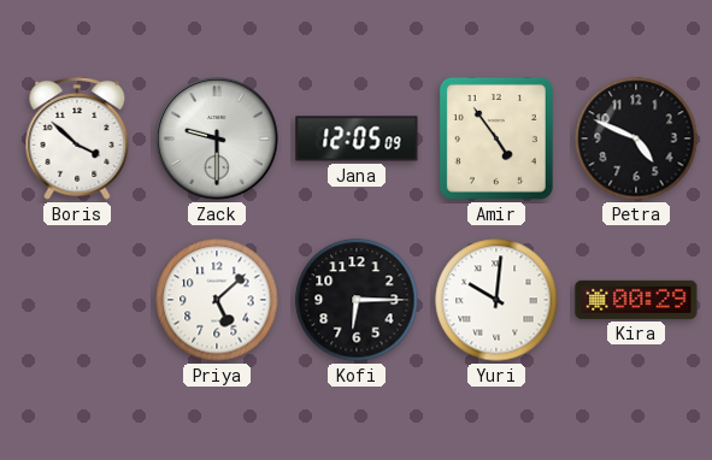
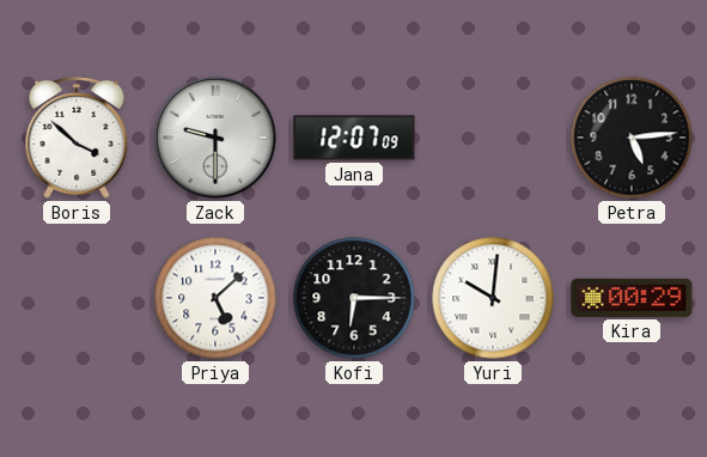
Jana: 12:05 -> 12:07
Amir: 4:54 -> none
Petra: 4:49 -> 5:14
